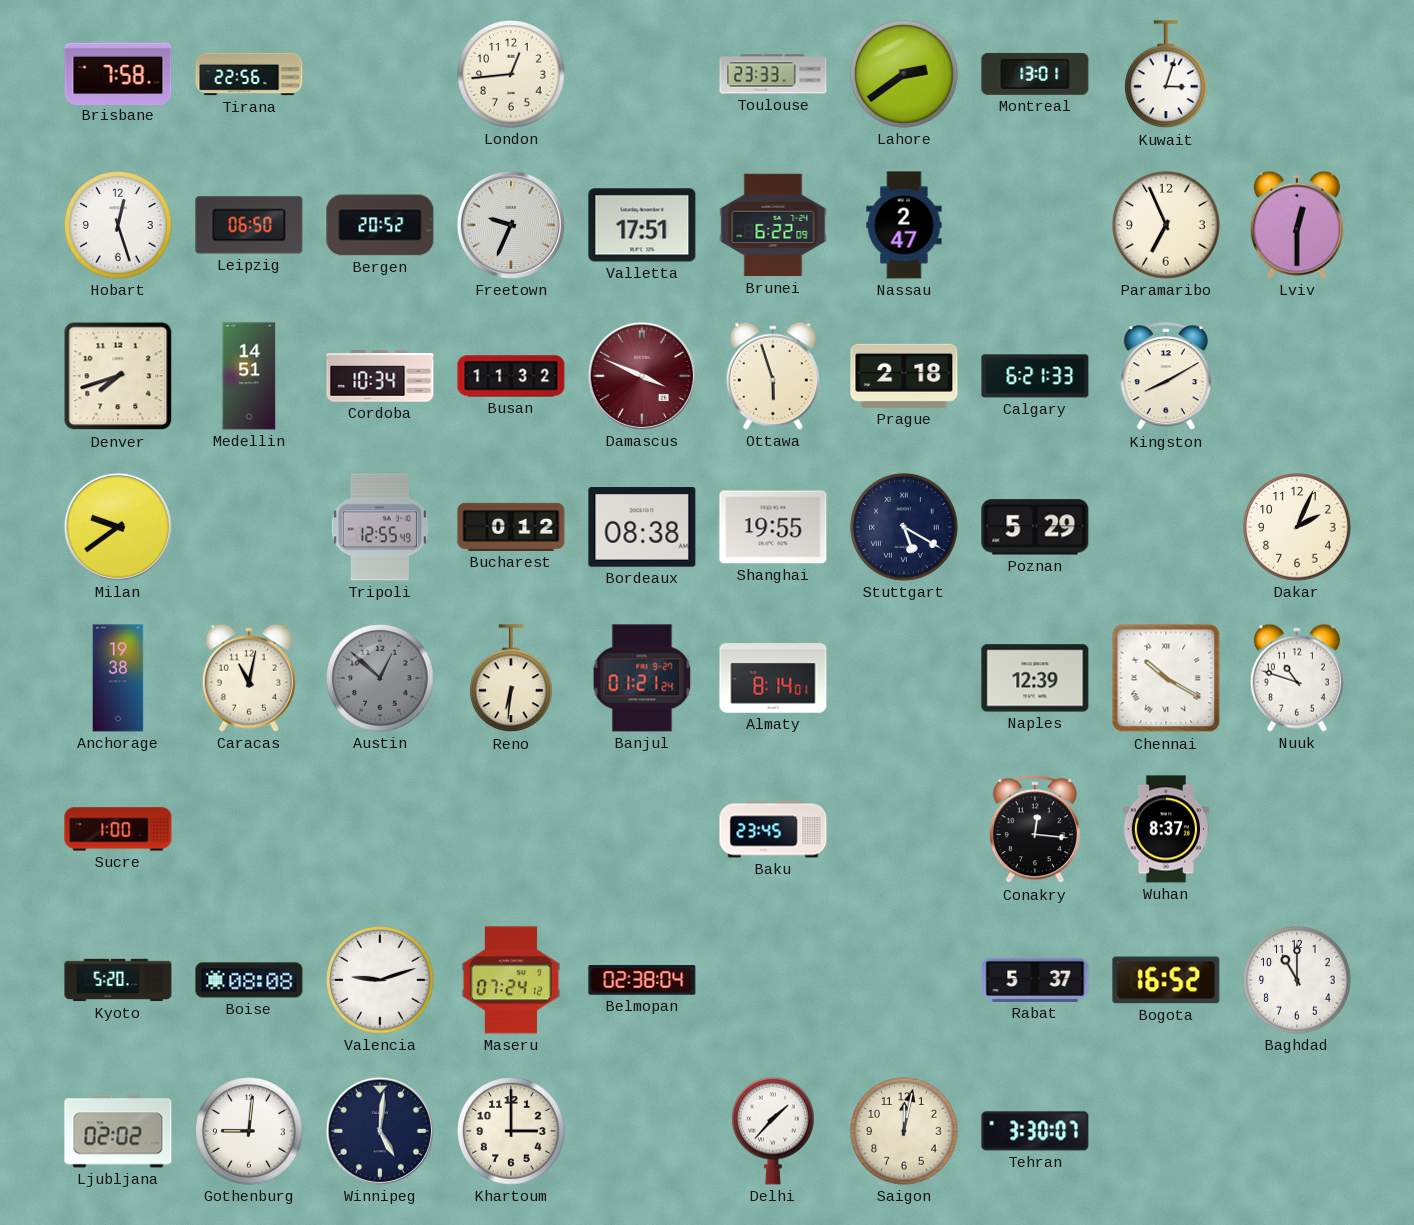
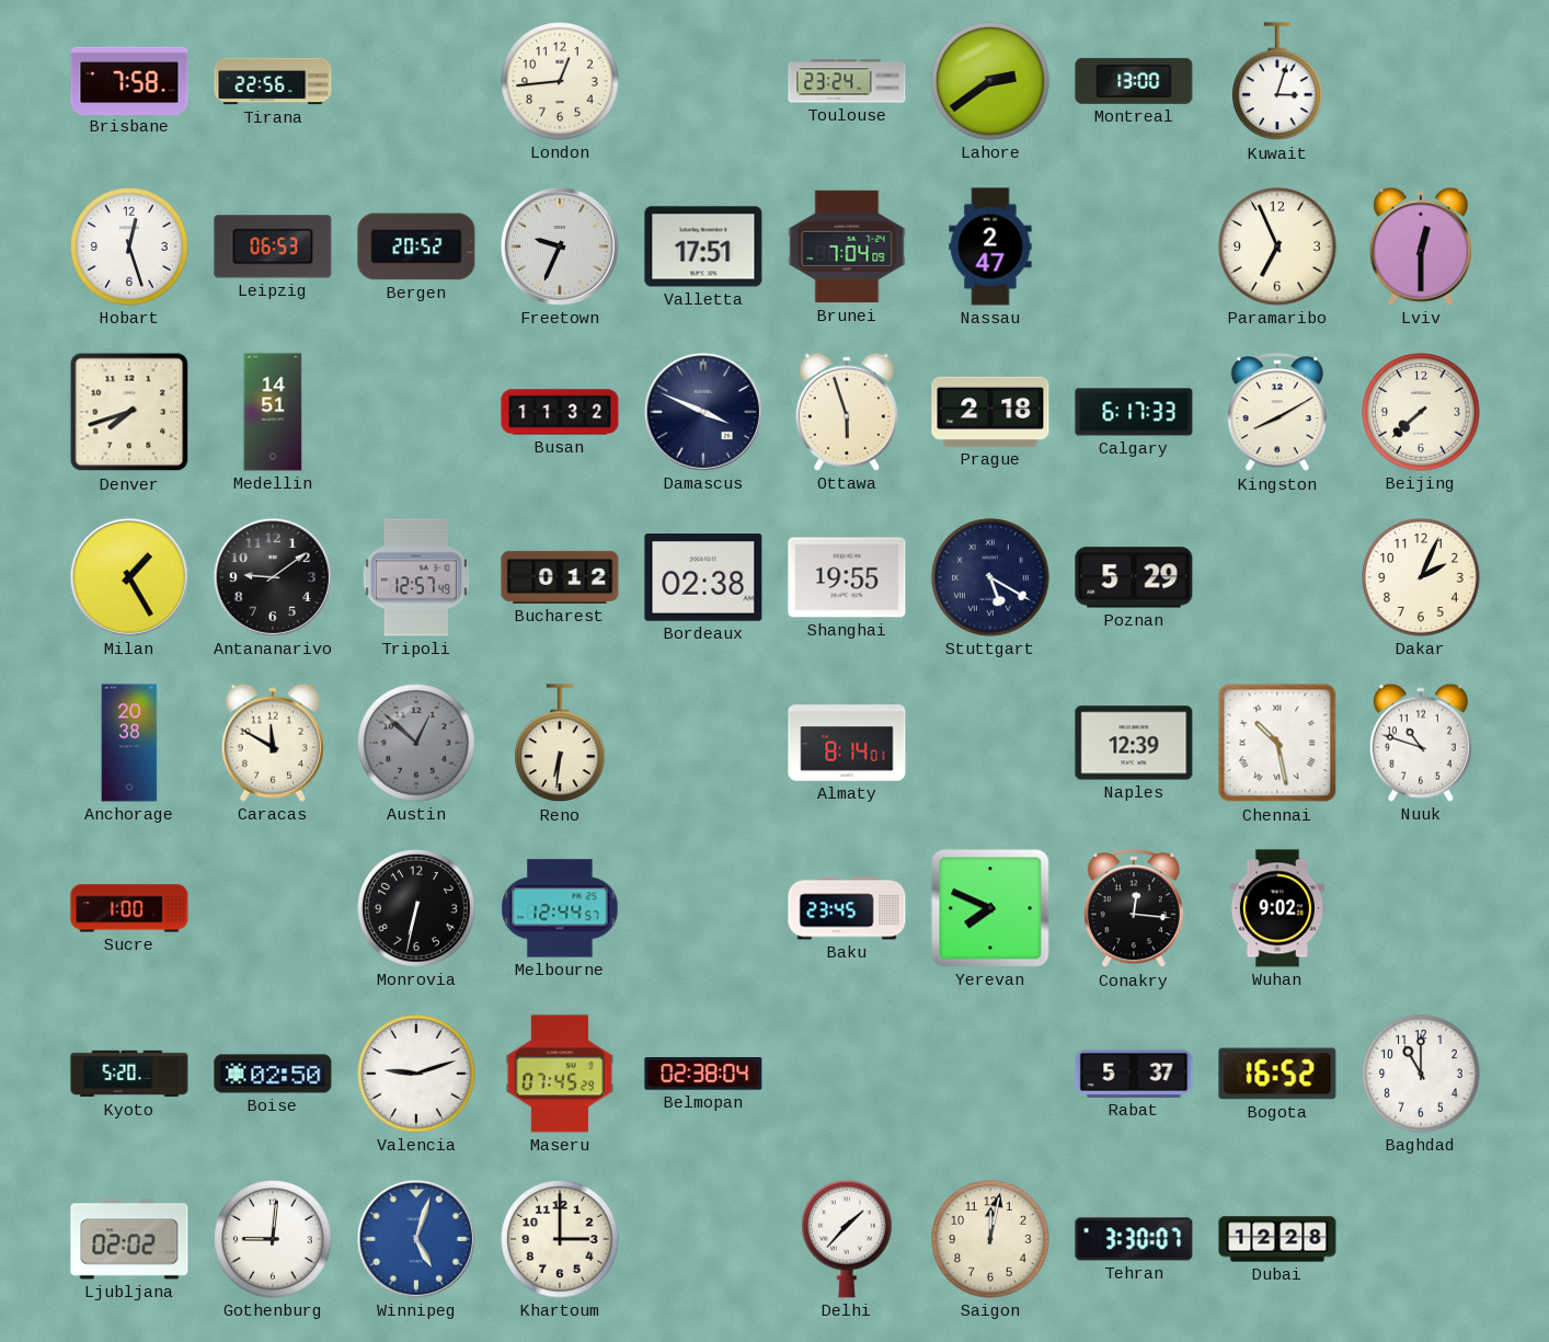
Toulouse: 23:33 -> 23:24
Montreal: 13:01 -> 13:00
Leipzig: 06:50 -> 06:53
Brunei: 6:22 -> 7:04
Cordoba: 10:34 -> none
Damascus dial: burgundy -> navy
Calgary: 6:21 -> 6:17
Beijing: none -> 7:38
Milan: 9:39 -> 1:25
Antananarivo: none -> 9:09
Tripoli: 12:55 -> 12:57
Bordeaux: 08:38 -> 02:38
Anchorage: 19:38 -> 20:38
Caracas: 11:02 -> 11:50
Banjul: 01:21 -> none
Chennai: 10:20 -> 10:28
Monrovia: none -> 6:32
Melbourne: none -> 12:44
Yerevan: none -> 7:49
Wuhan: 8:37 -> 9:02
Boise: 08:08 -> 02:50
Maseru: 07:24 -> 07:45
Winnipeg: 5:01 -> 5:03
Winnipeg dial: navy -> blue
Dubai: none -> 12:28
